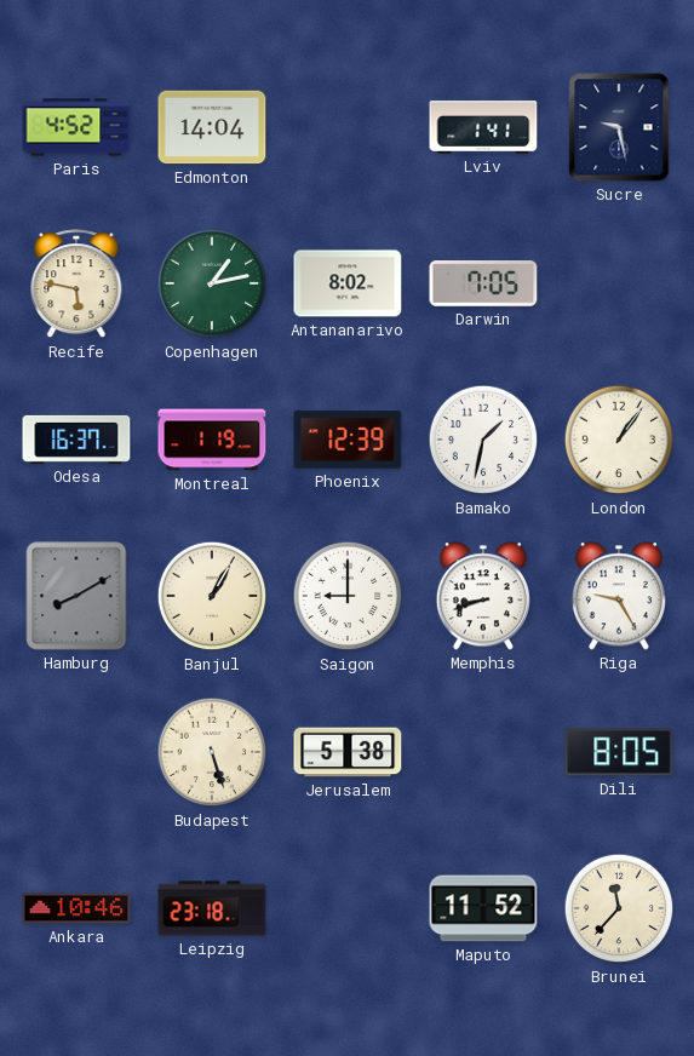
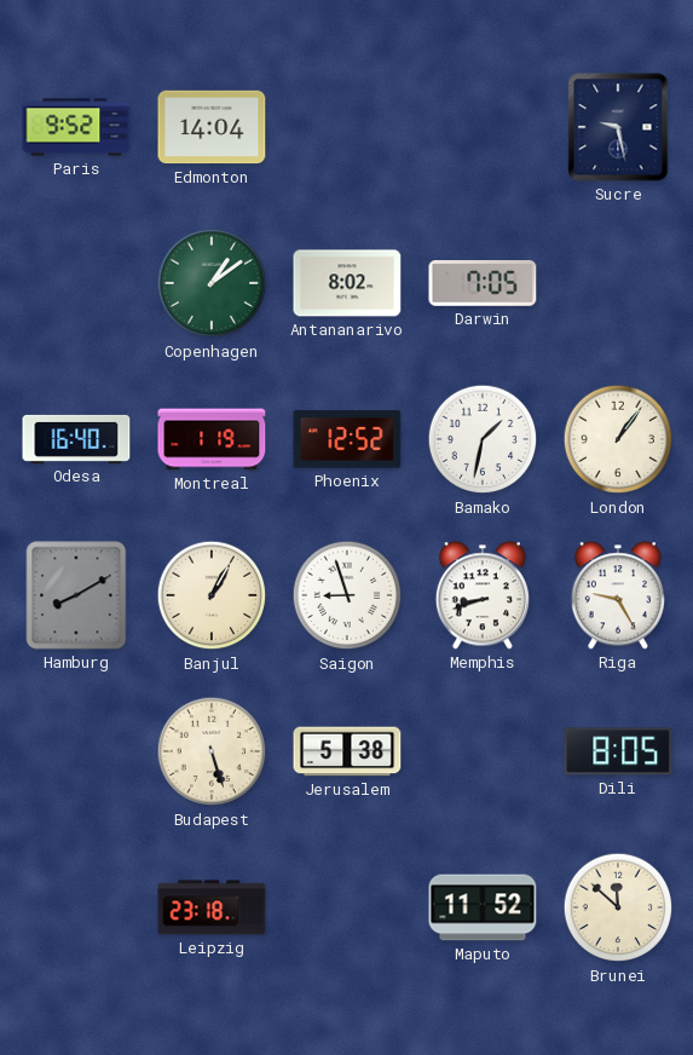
Paris: 4:52 -> 9:52
Lviv: 1:41 -> none
Recife: 5:47 -> none
Copenhagen: 1:13 -> 1:09
Odesa: 16:37 -> 16:40
Phoenix: 12:39 -> 12:52
Saigon: 9:00 -> 8:57
Ankara: 10:46 -> none
Brunei: 11:37 -> 11:52
